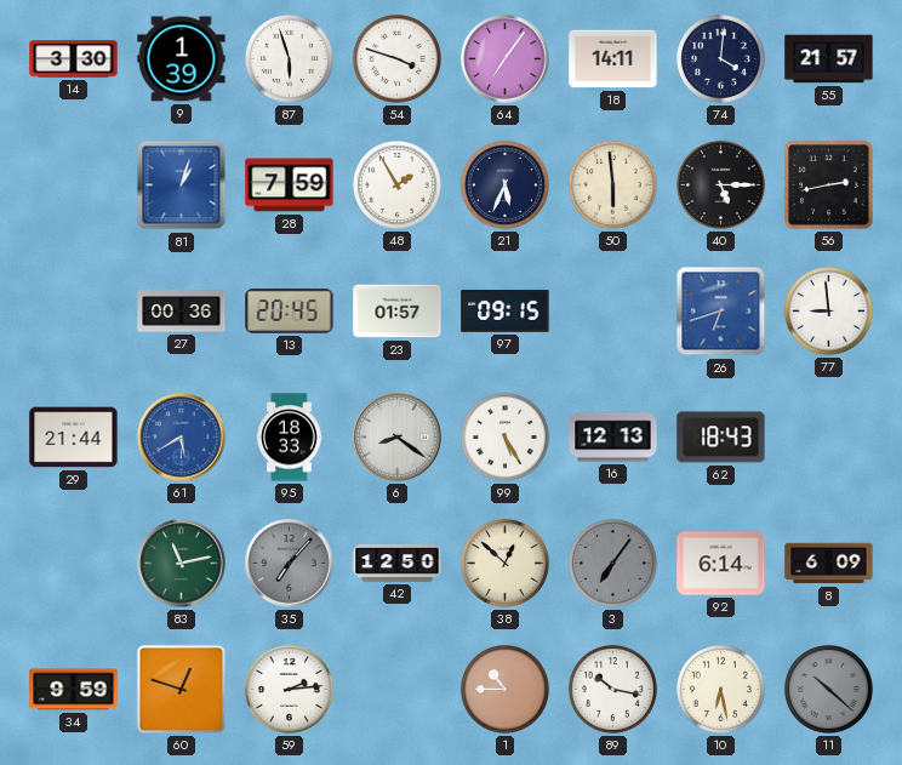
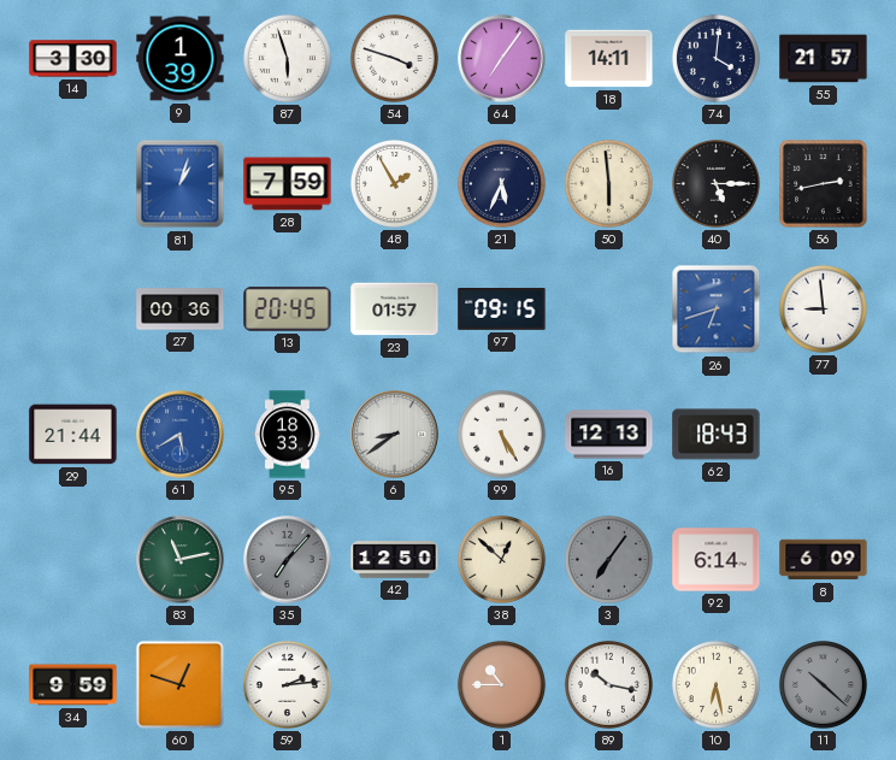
6: 8:21 -> 8:39
